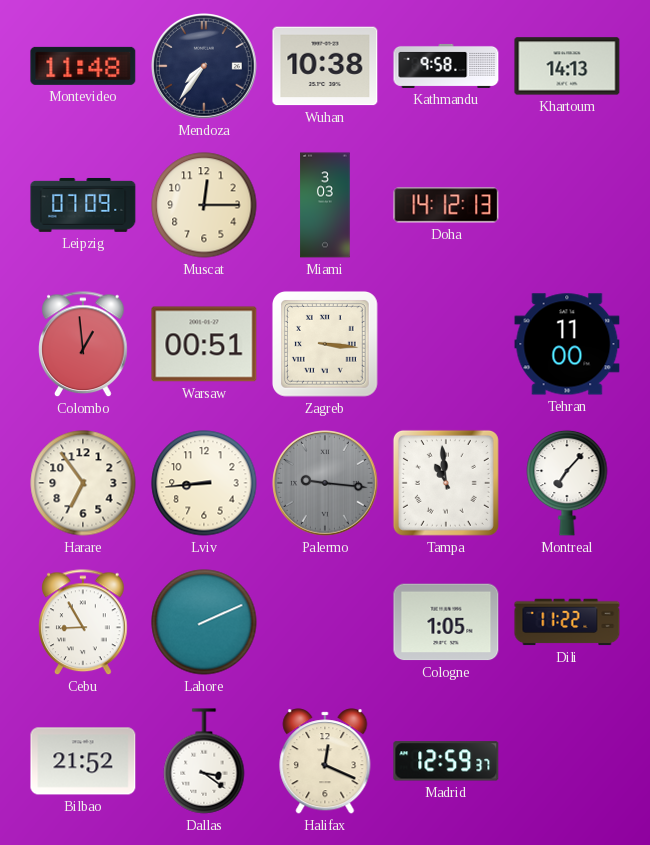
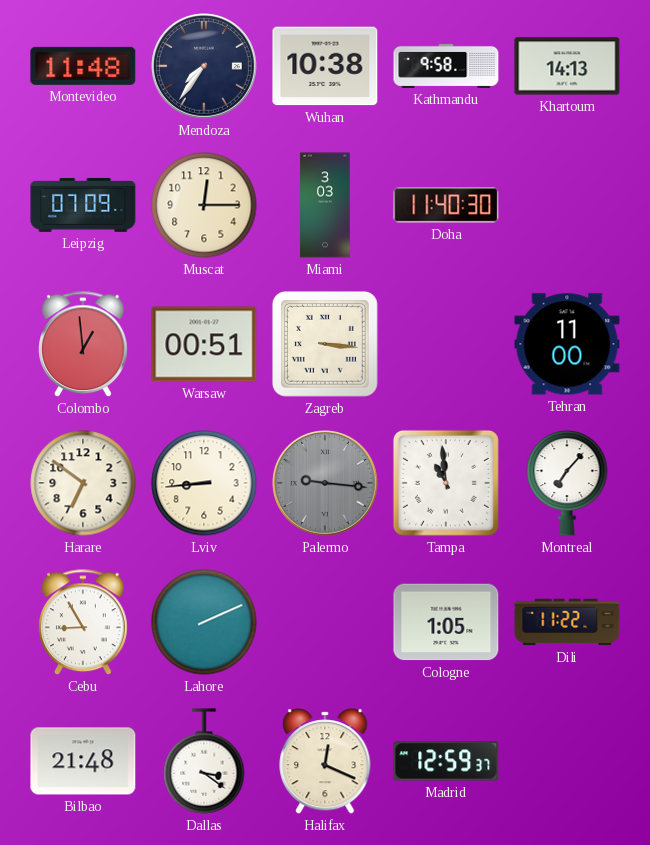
Doha: 14:12 -> 11:40
Harare: 6:54 -> 6:51
Bilbao: 21:52 -> 21:48
